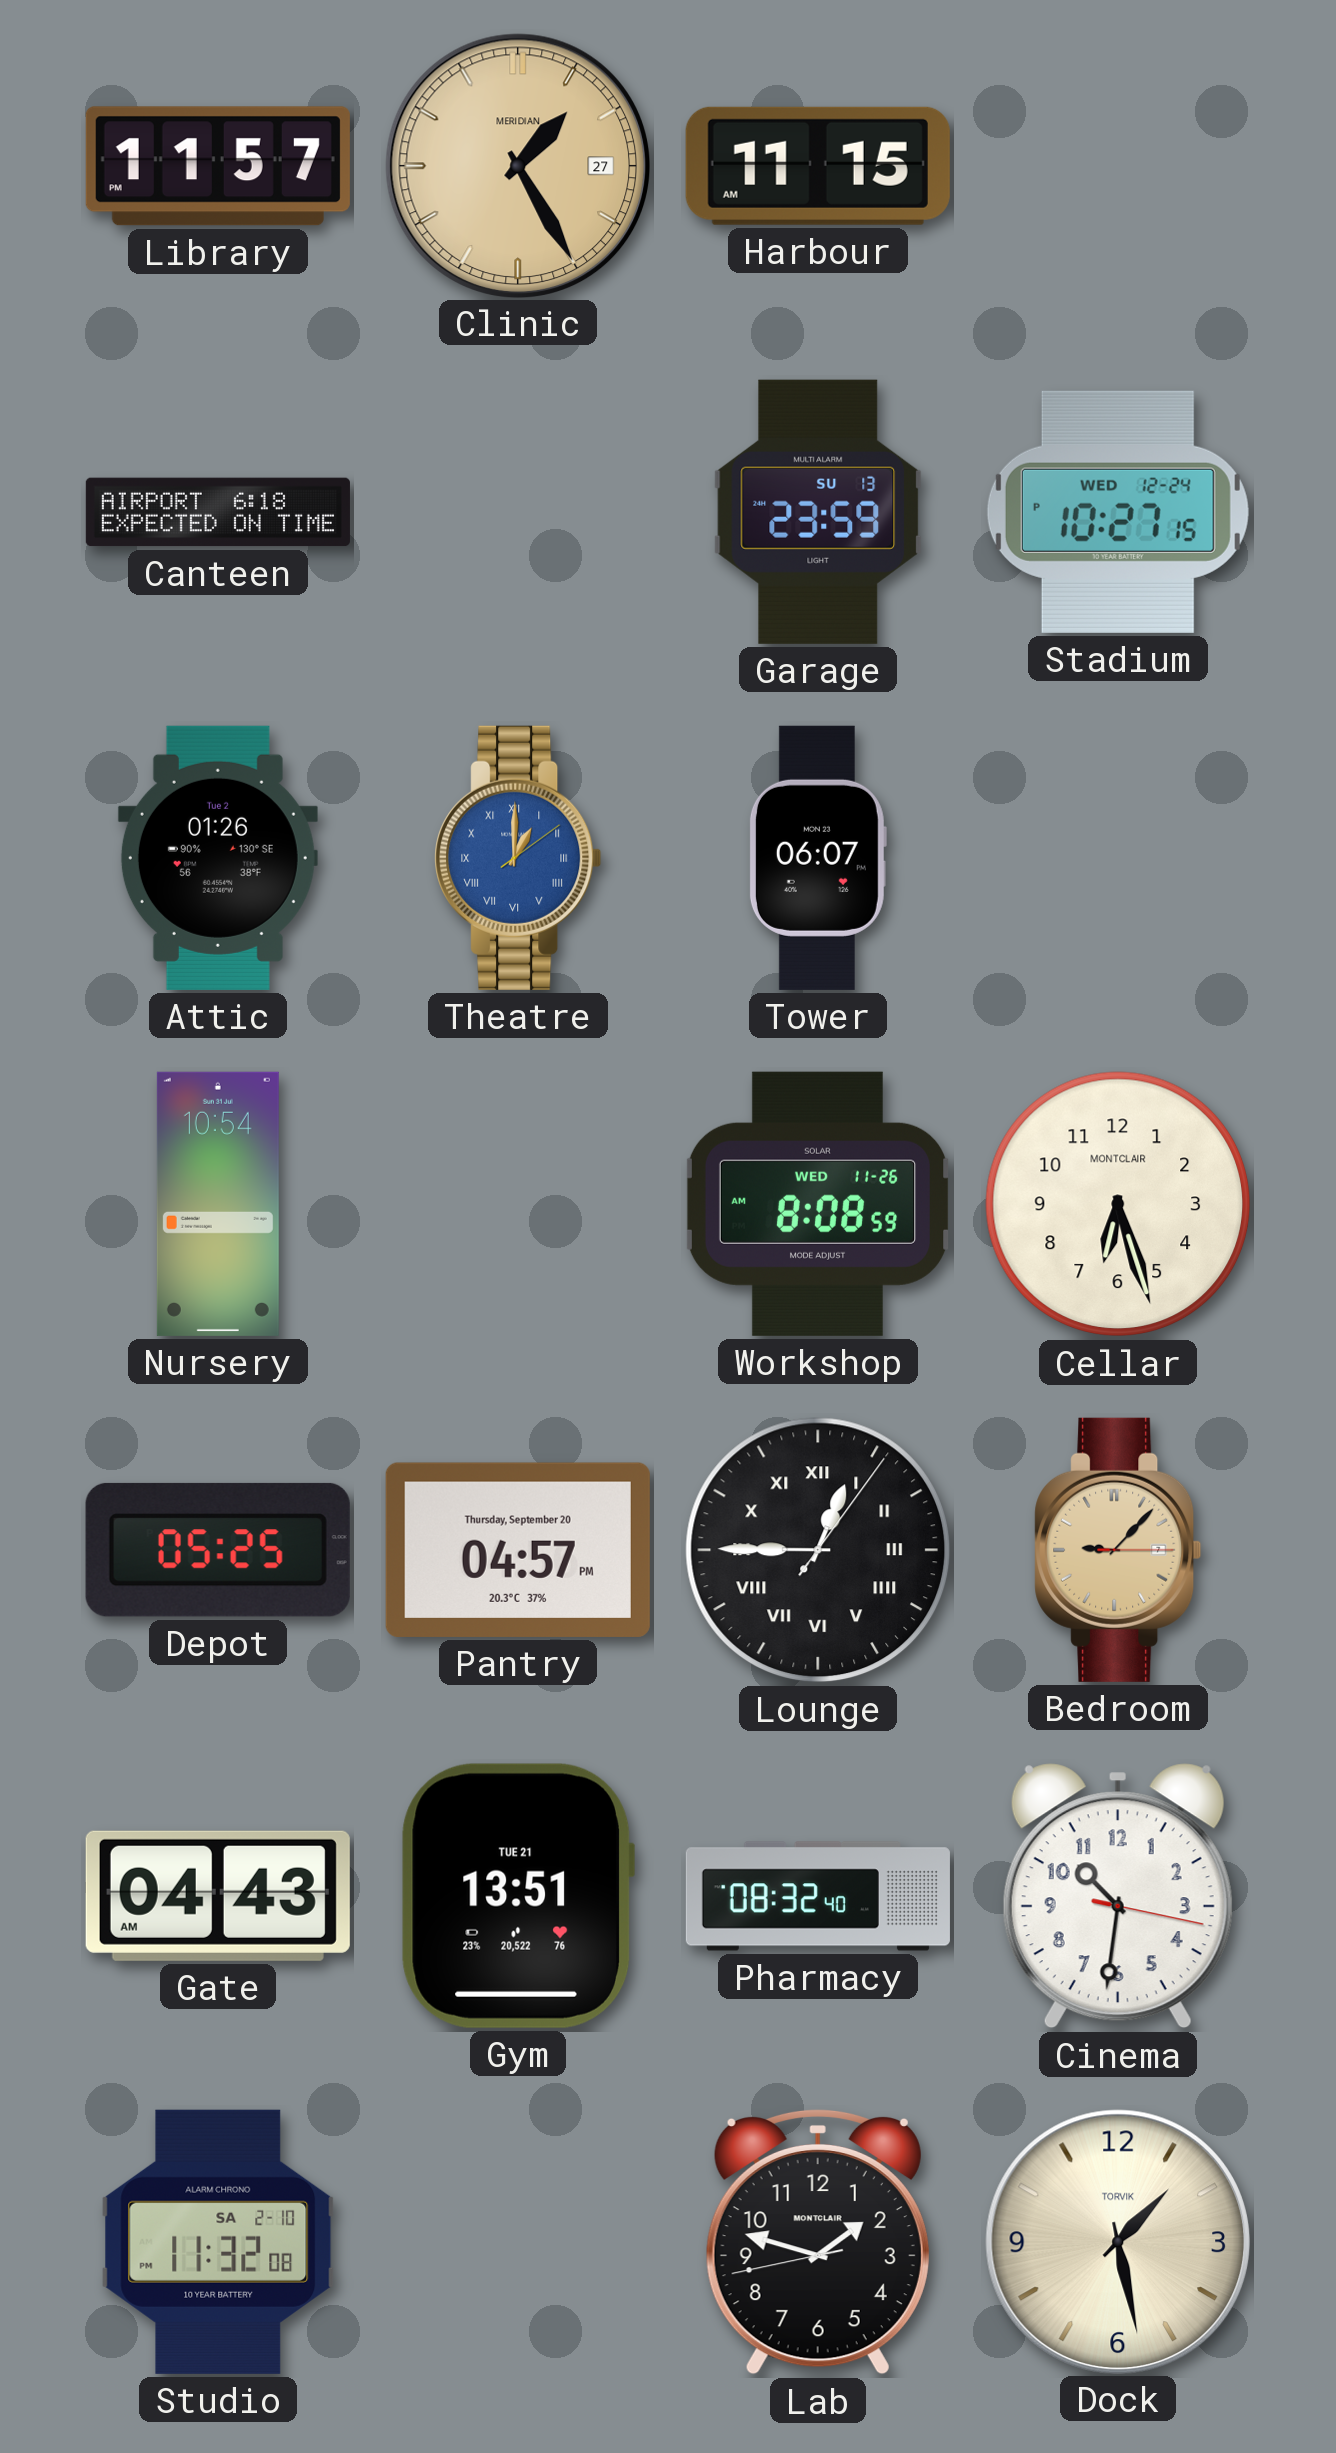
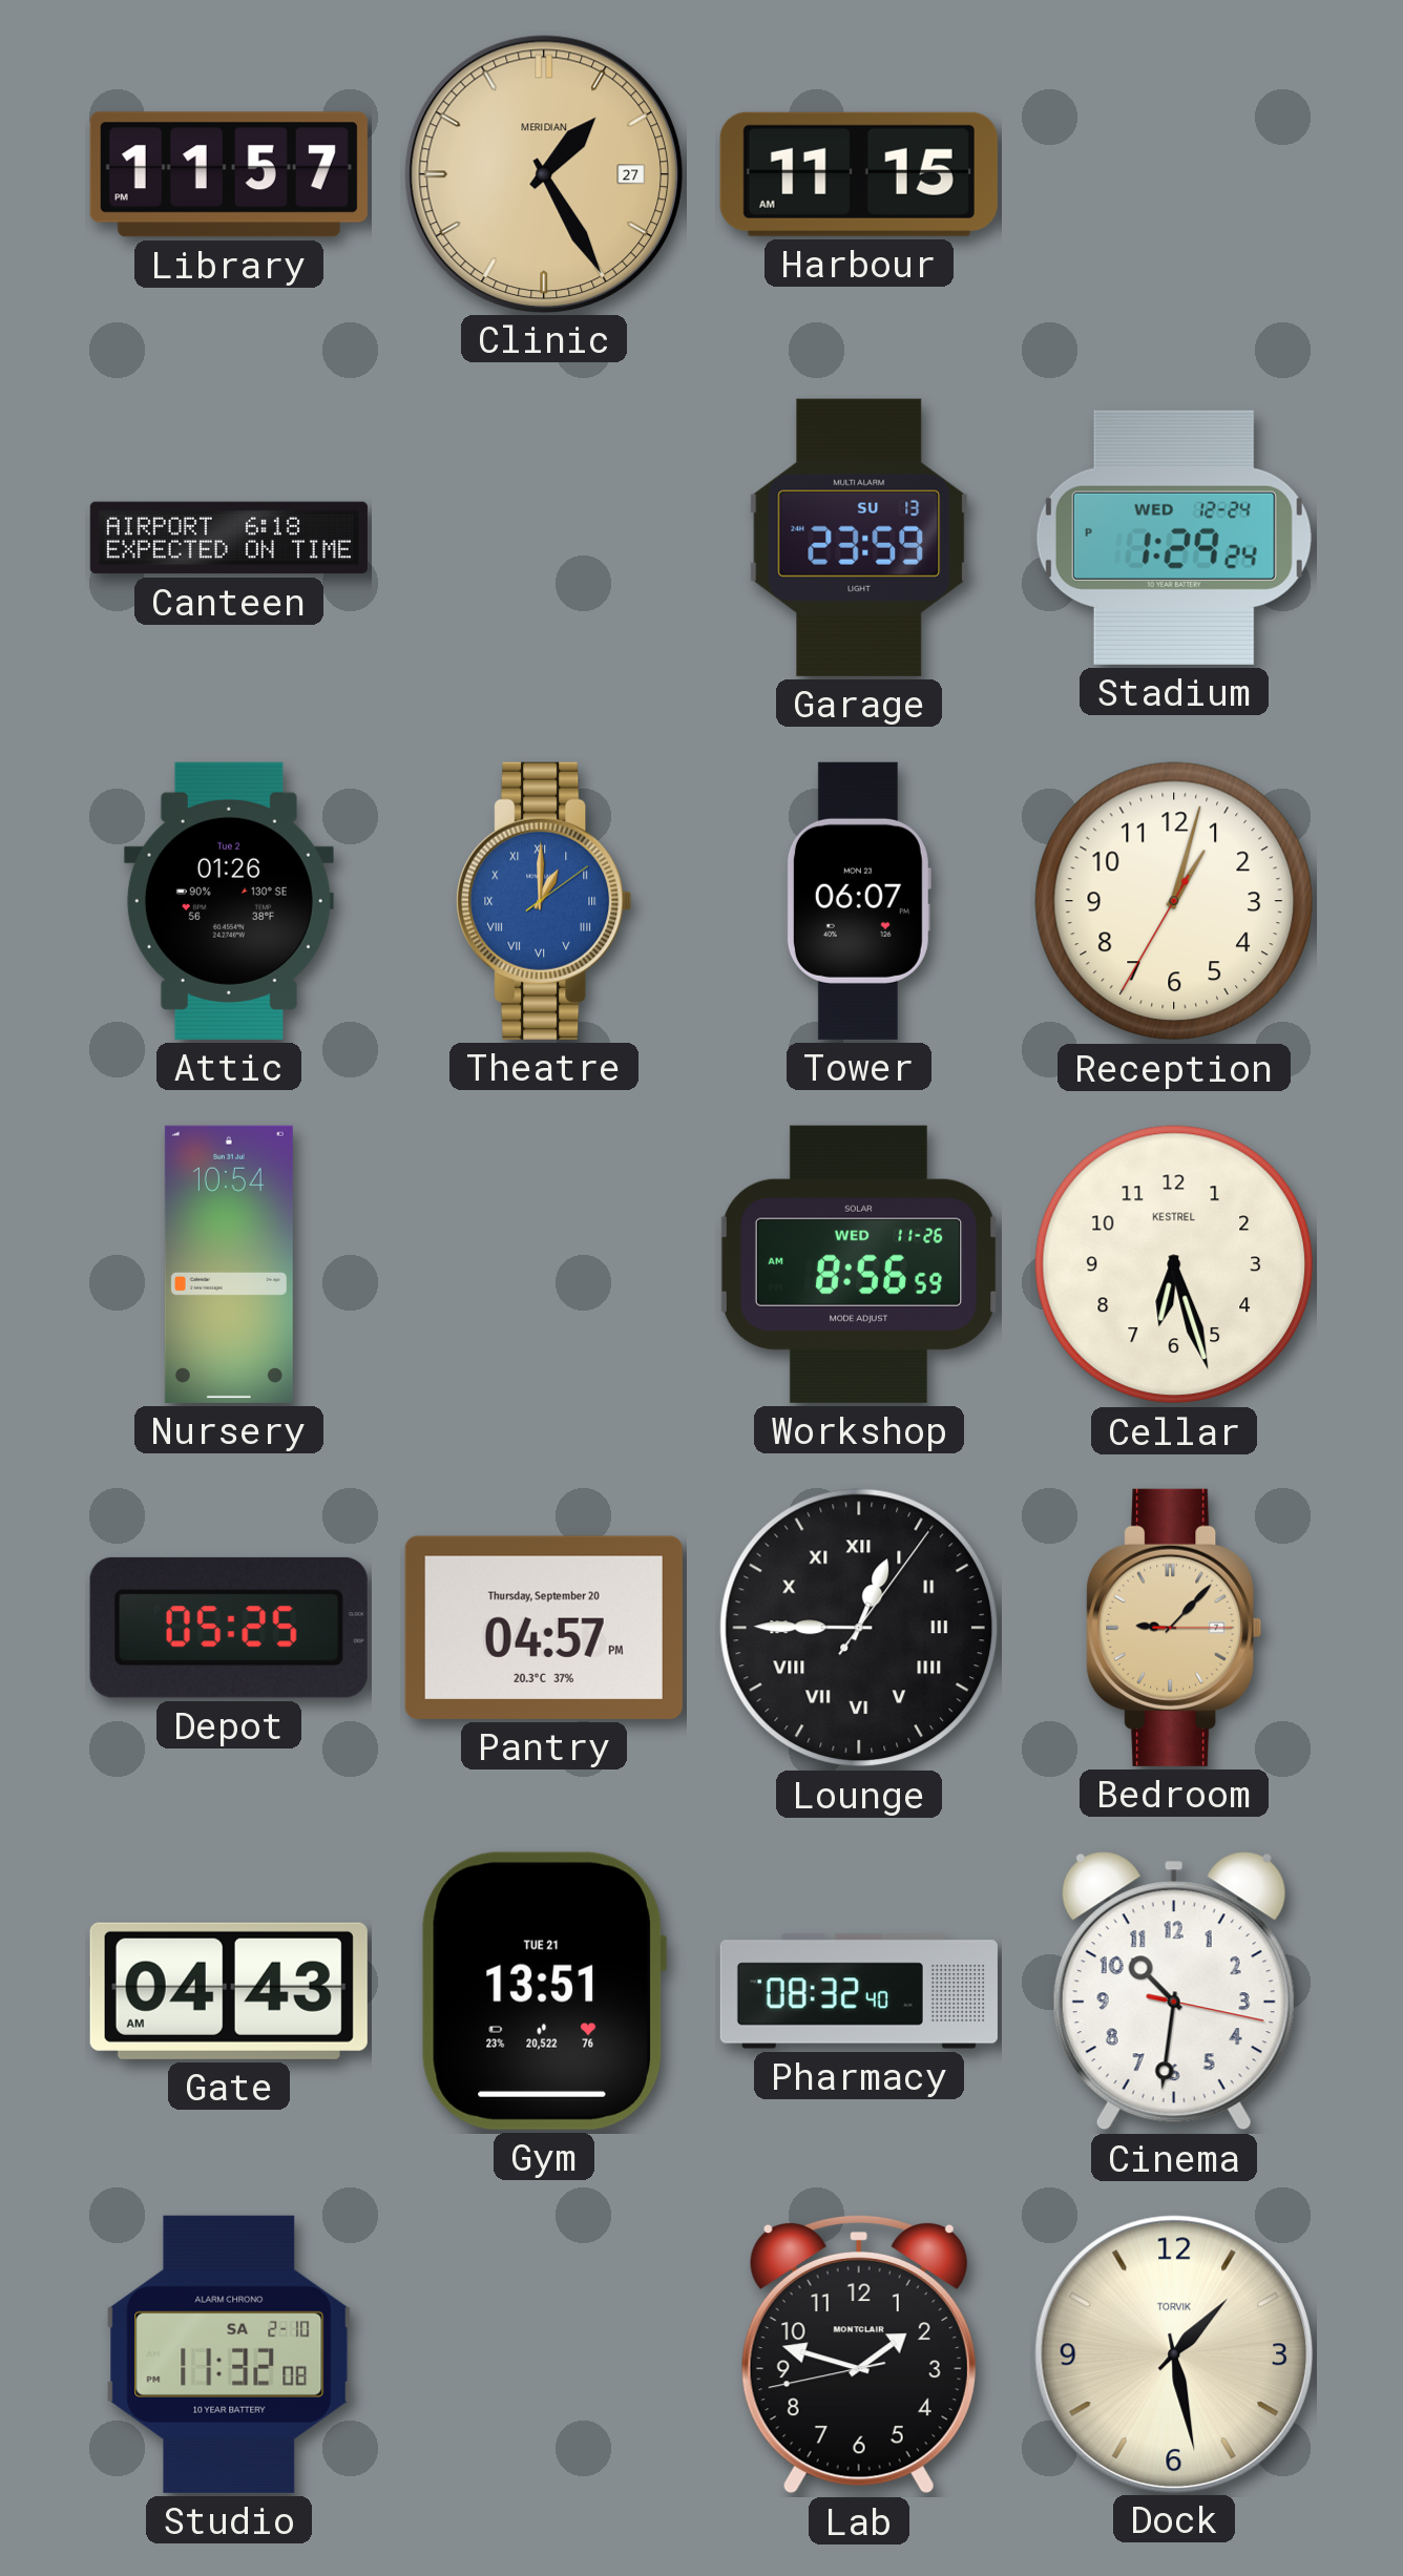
Stadium: 10:27 -> 1:29
Reception: none -> 1:02
Workshop: 8:08 -> 8:56
Cellar brand: MONTCLAIR -> KESTREL
